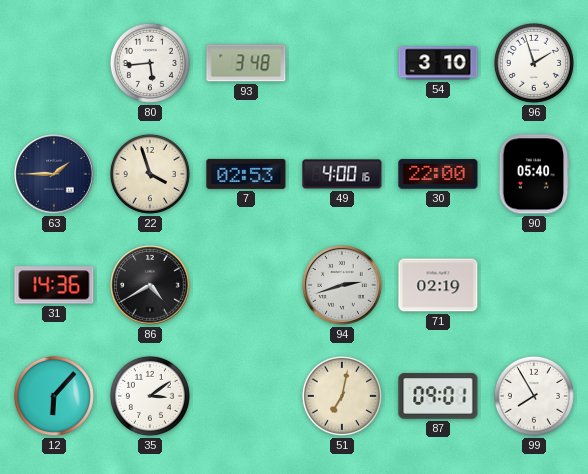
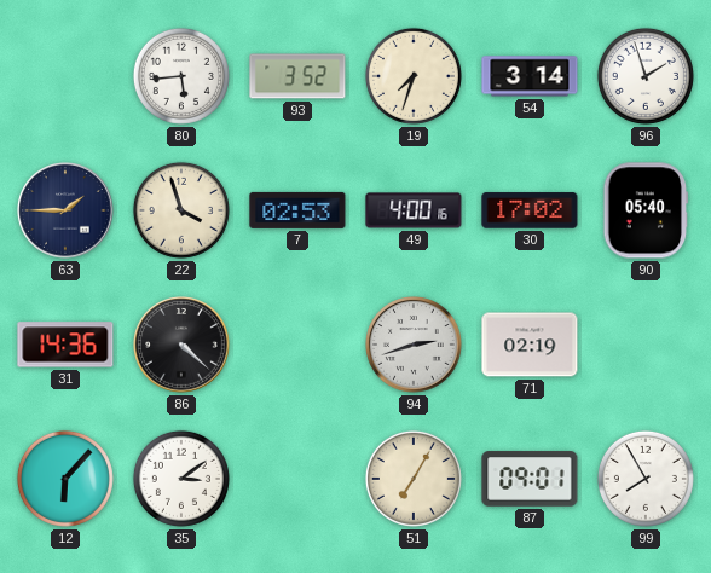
93: 3:48 -> 3:52
19: none -> 7:33
54: 3:10 -> 3:14
30: 22:00 -> 17:02
86: 4:40 -> 4:22
51: 7:02 -> 7:05
